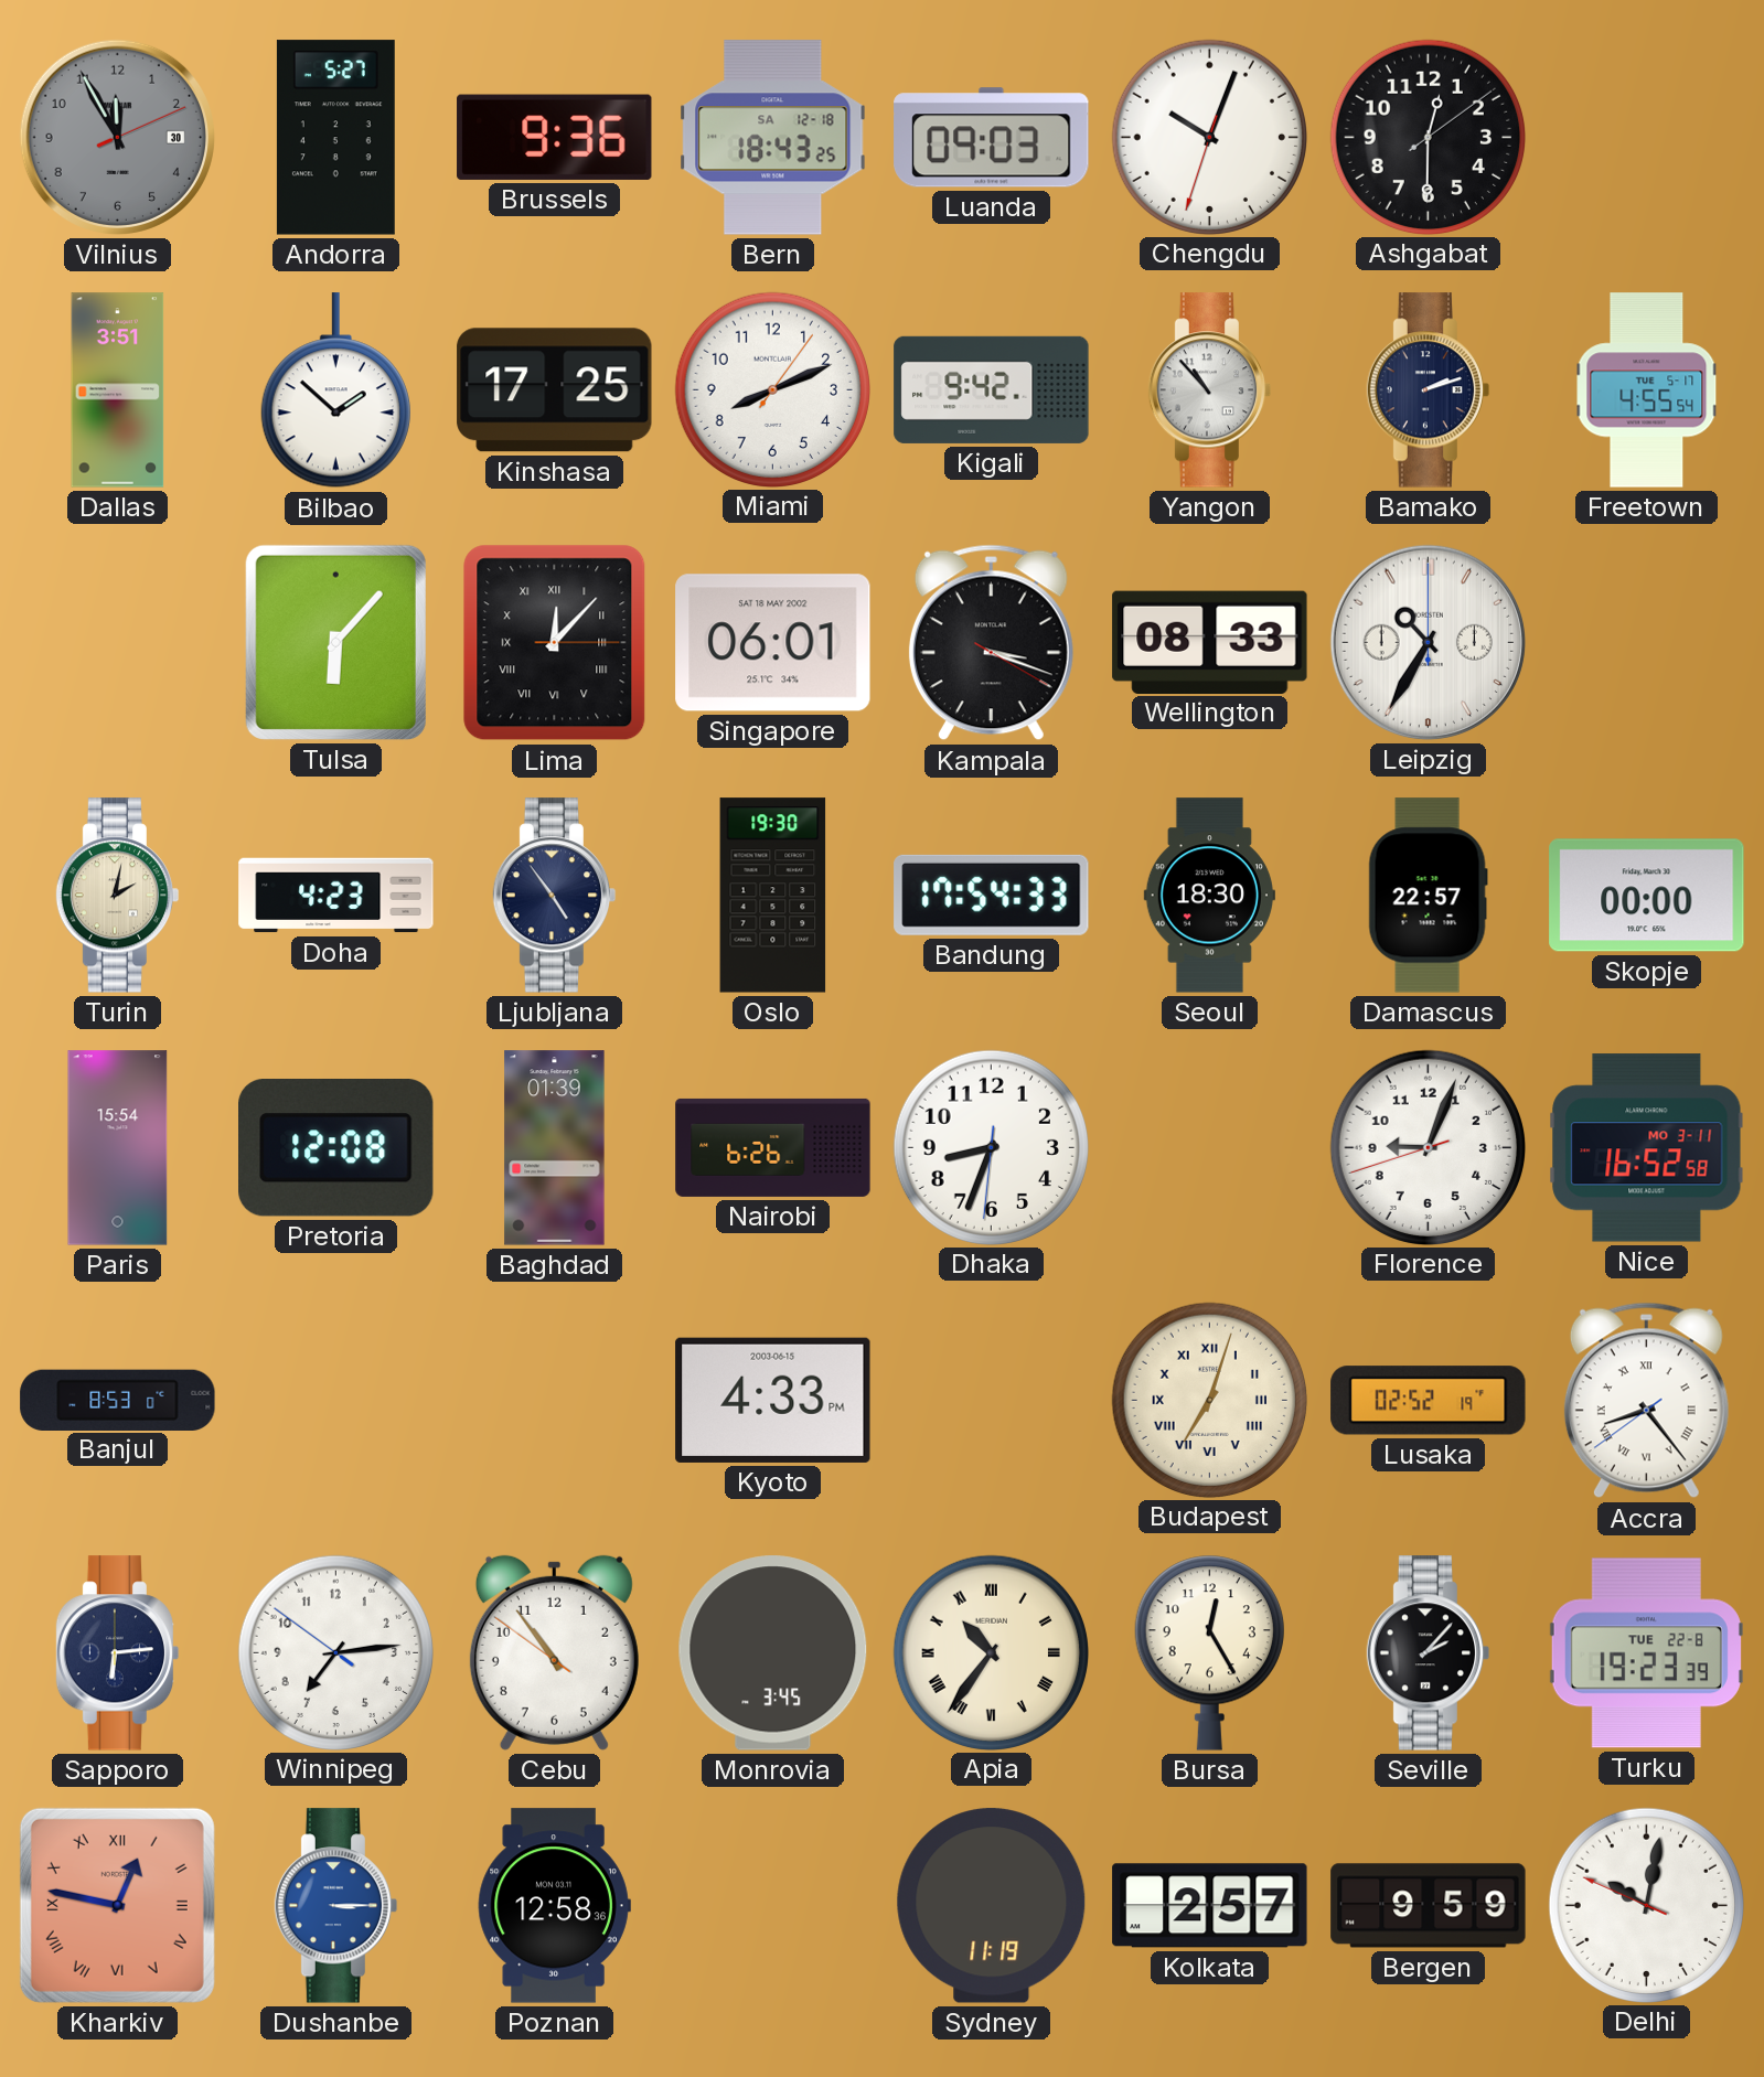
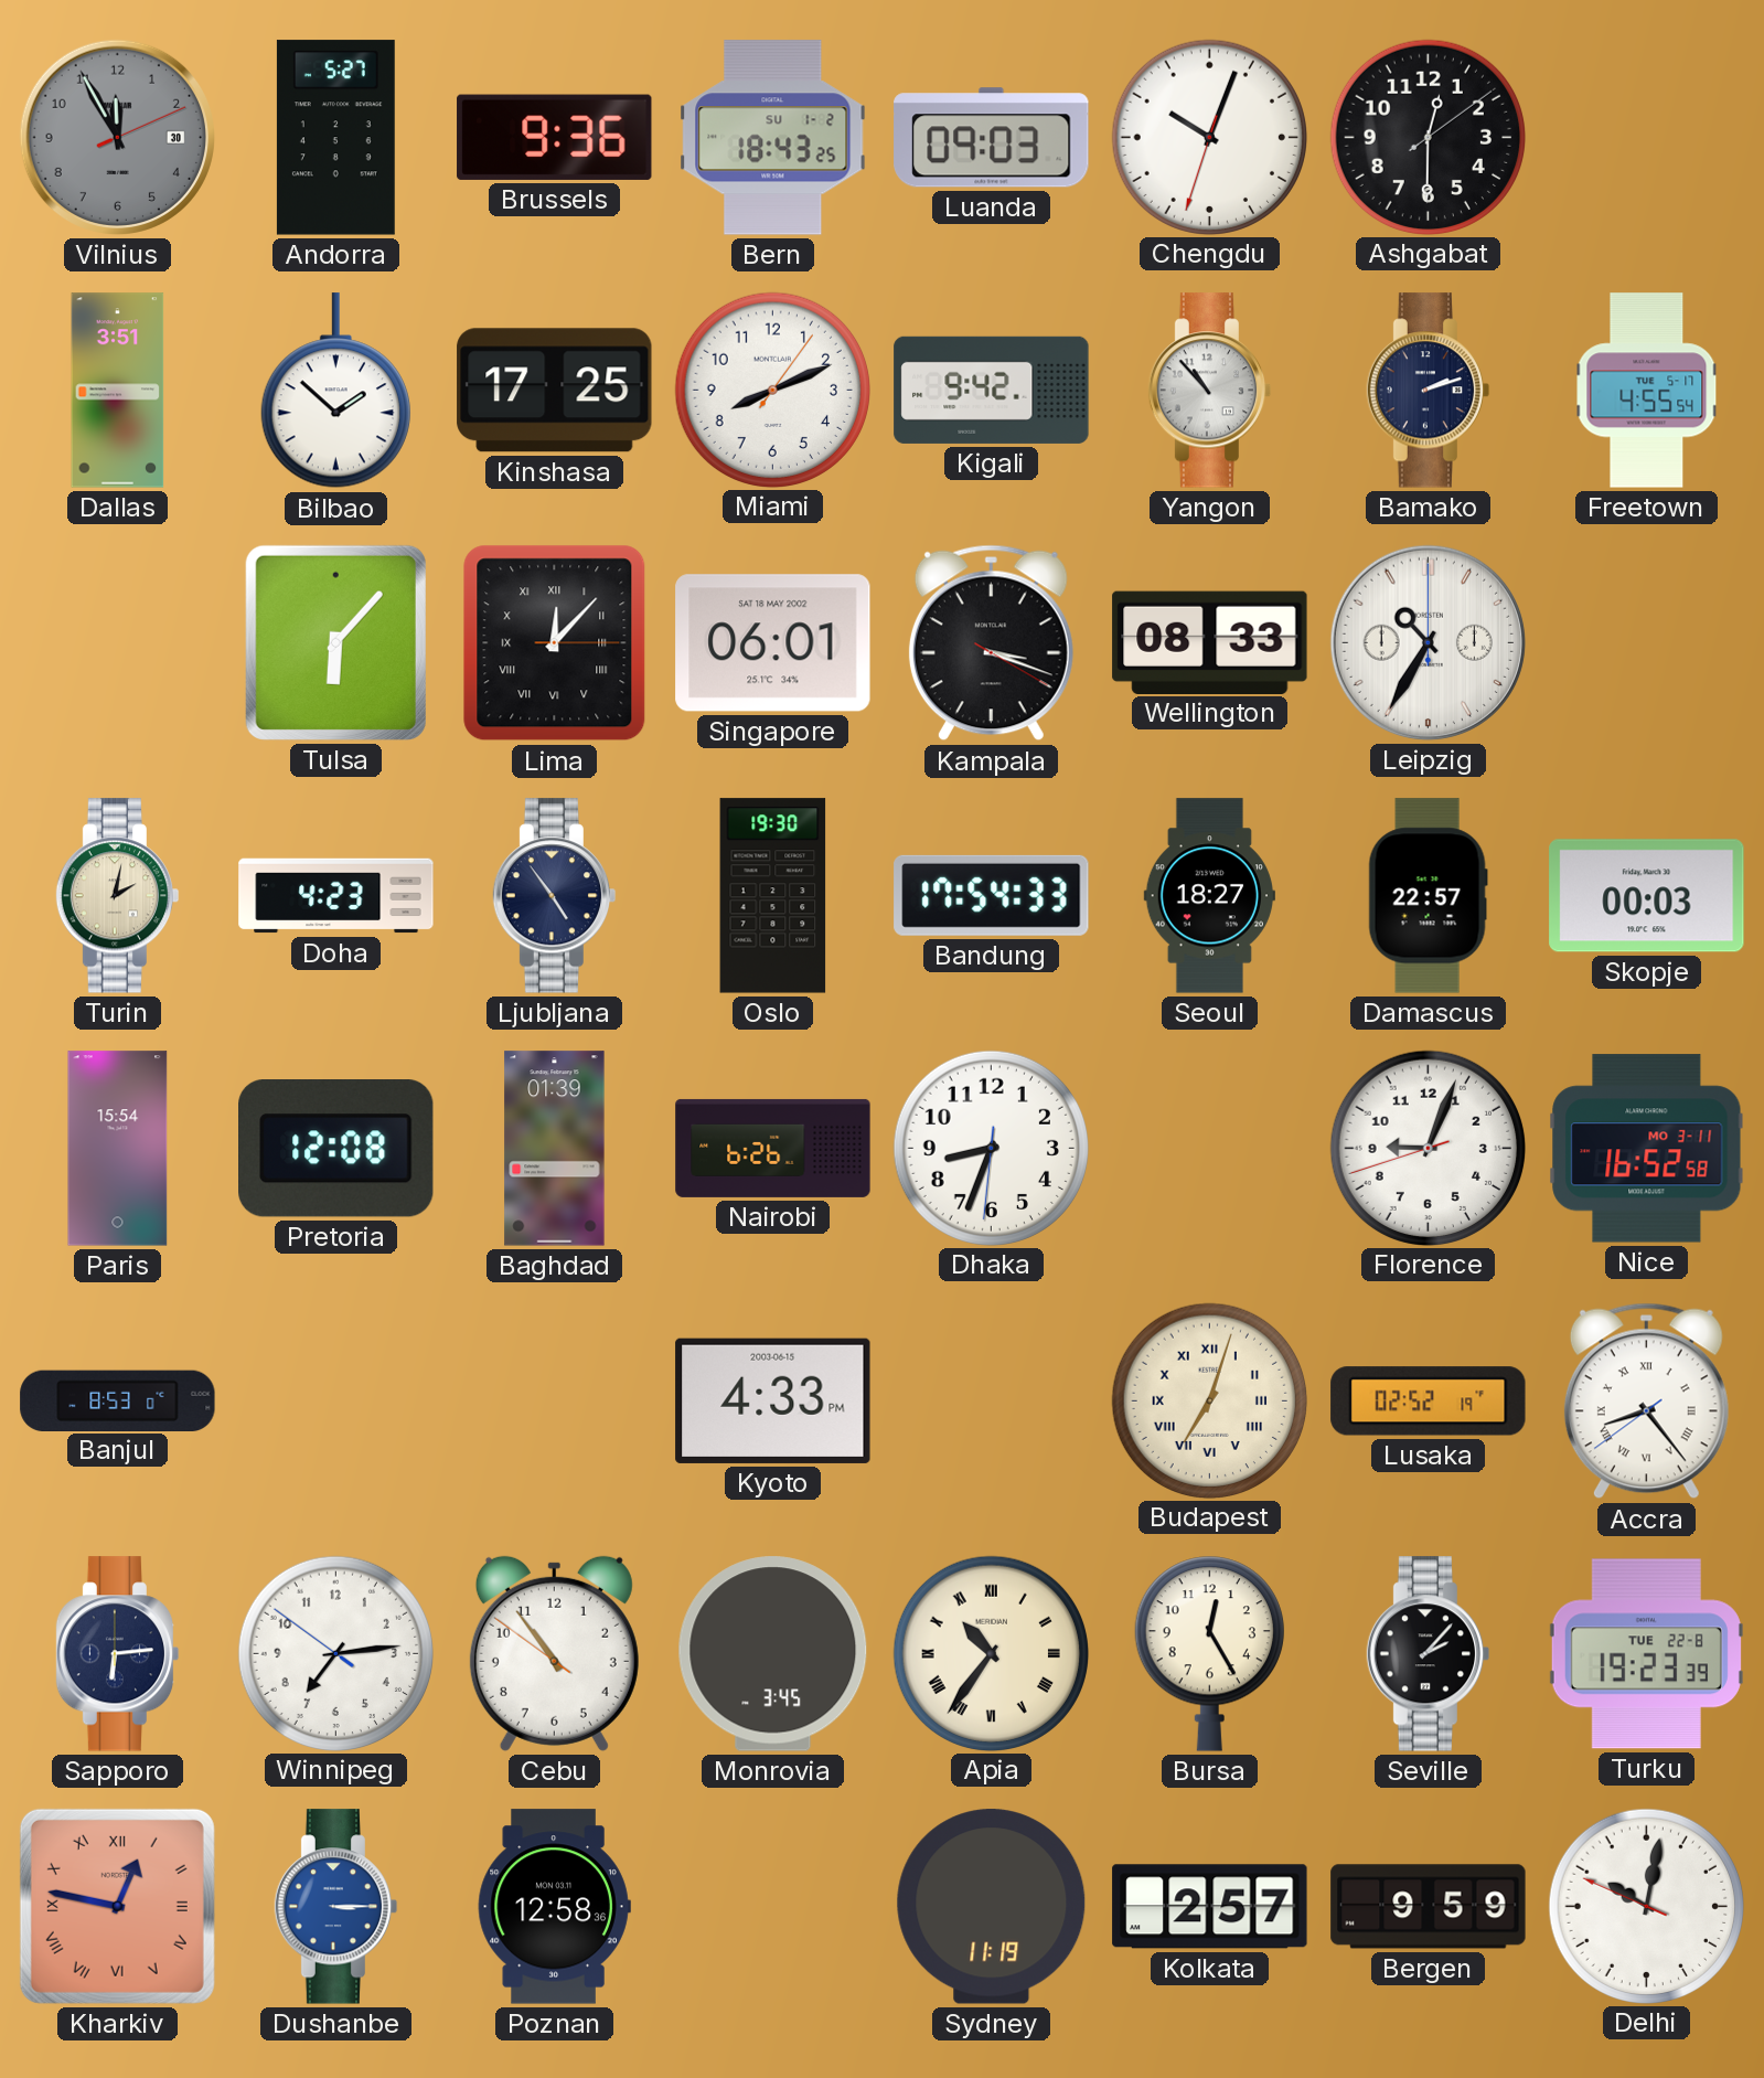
Bern date: SA 12-18 -> SU 1-2
Seoul: 18:30 -> 18:27
Skopje: 00:00 -> 00:03
